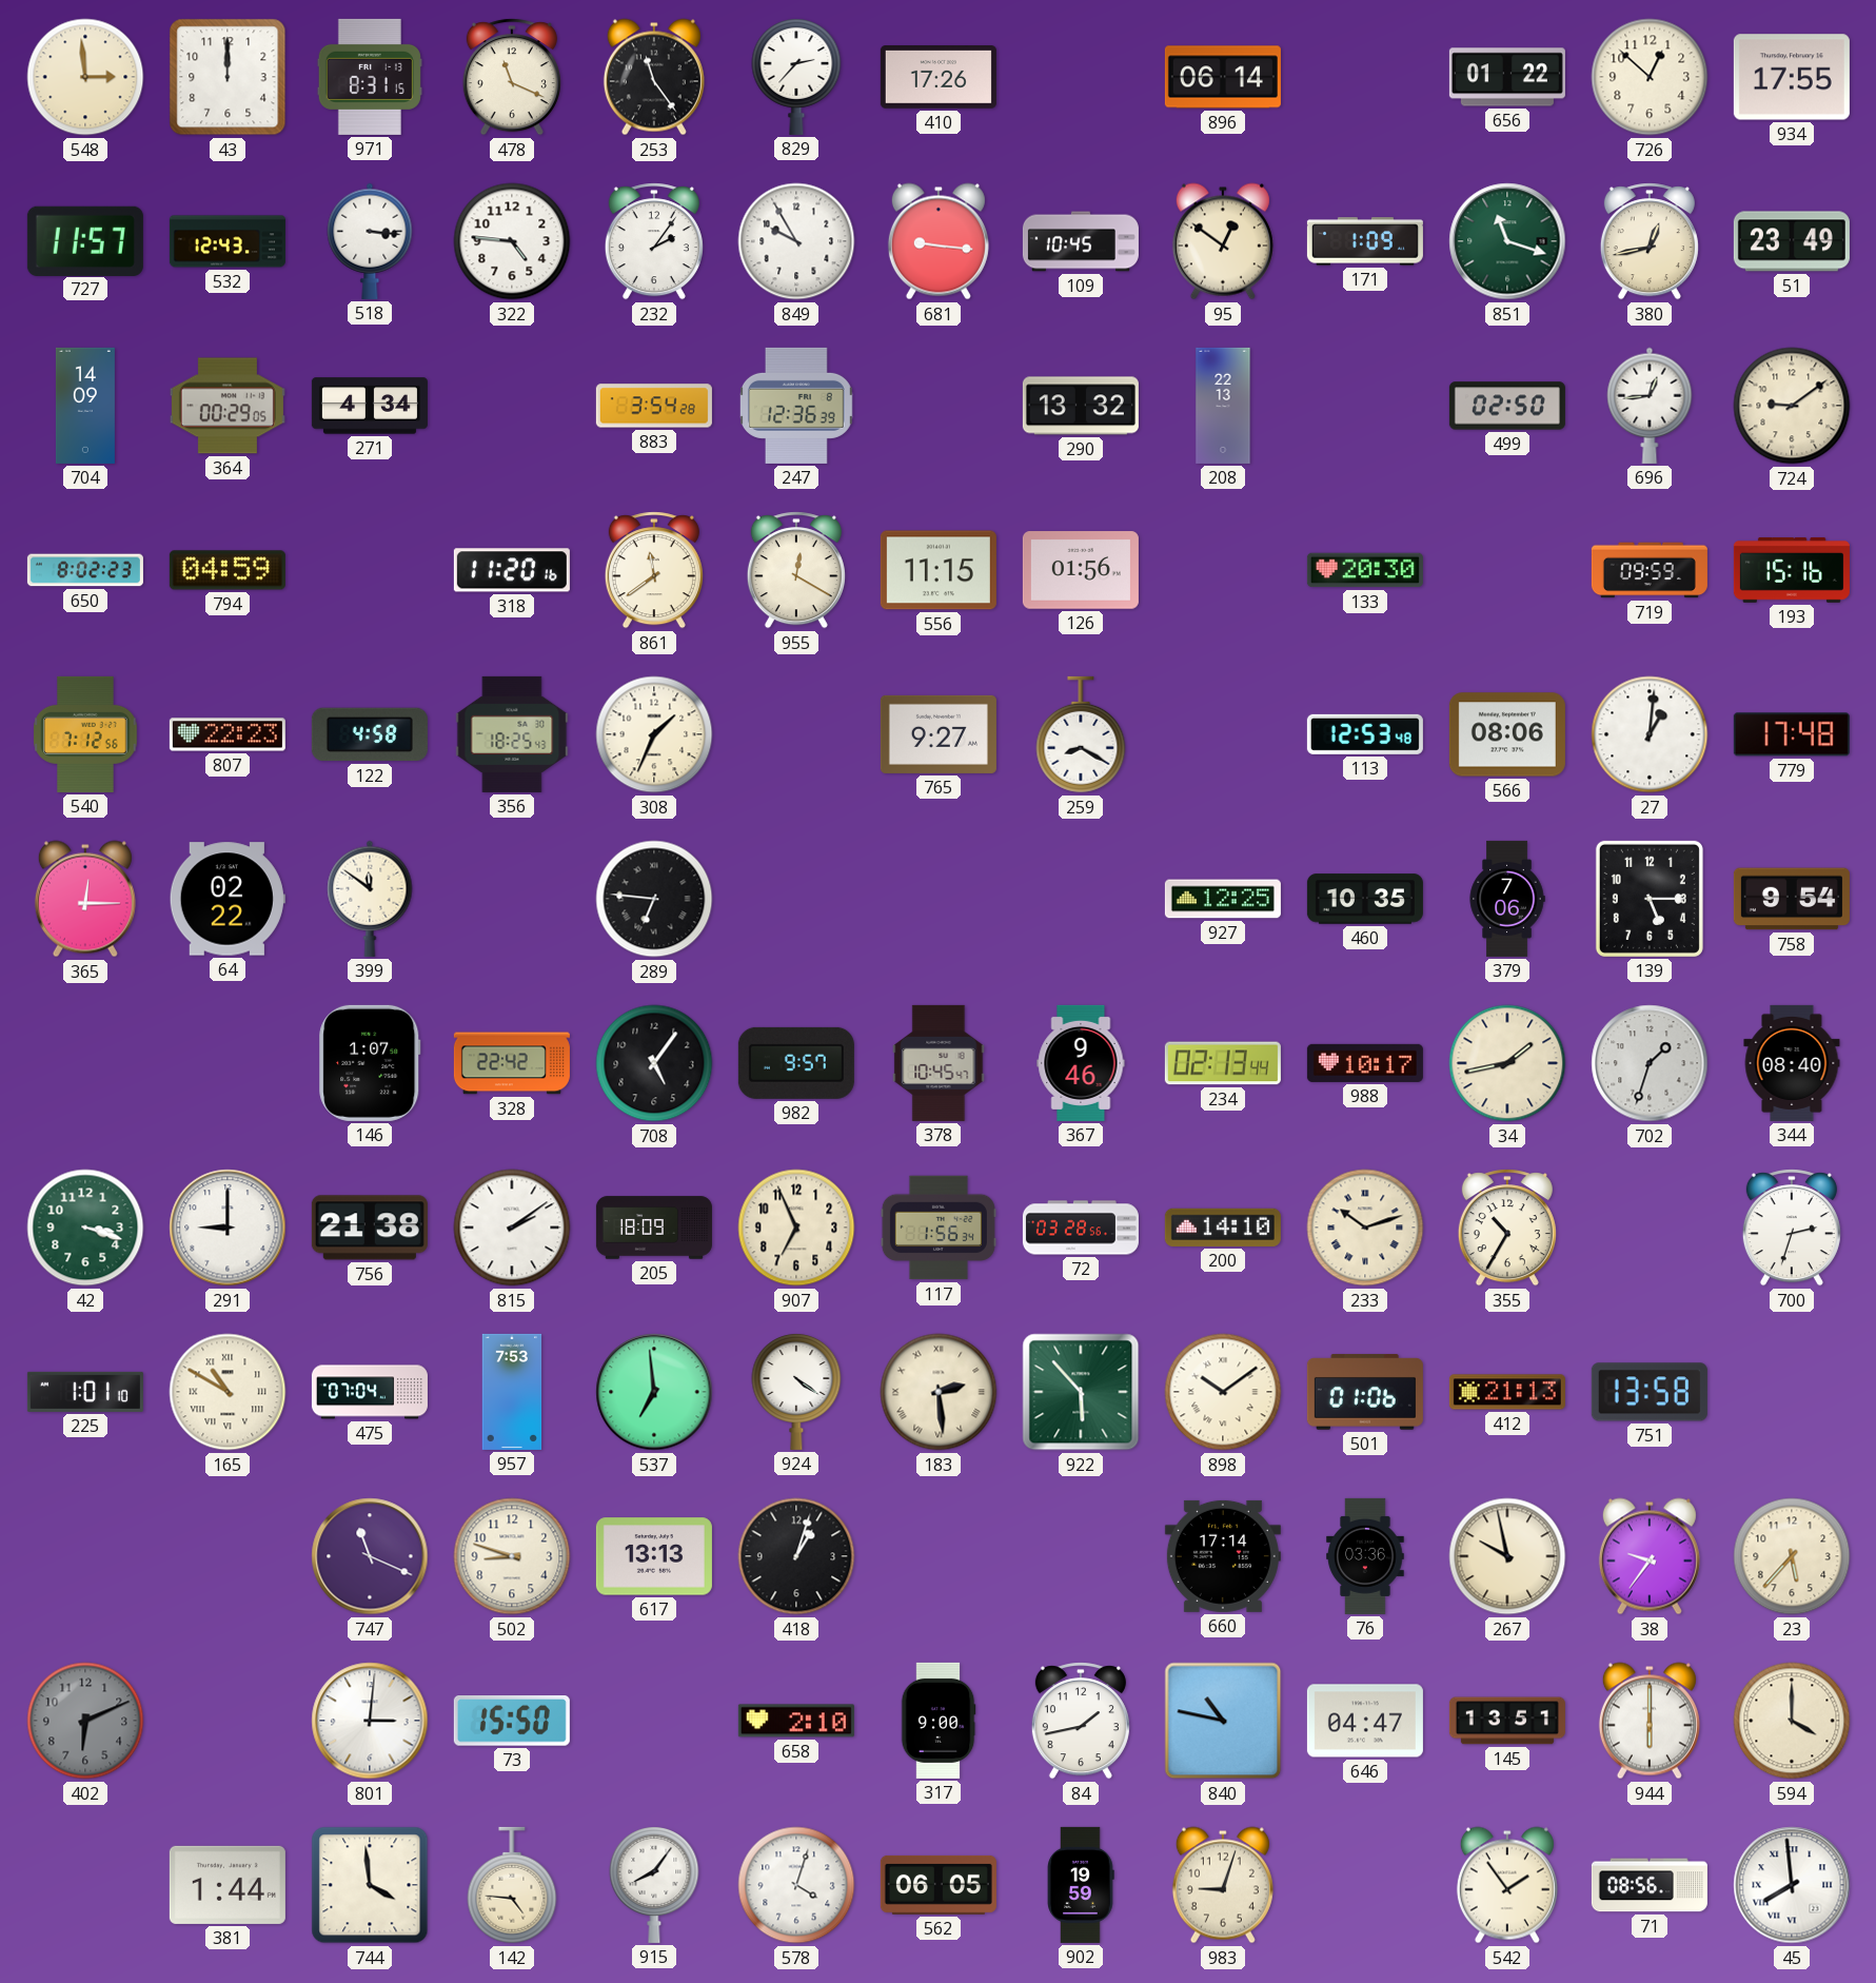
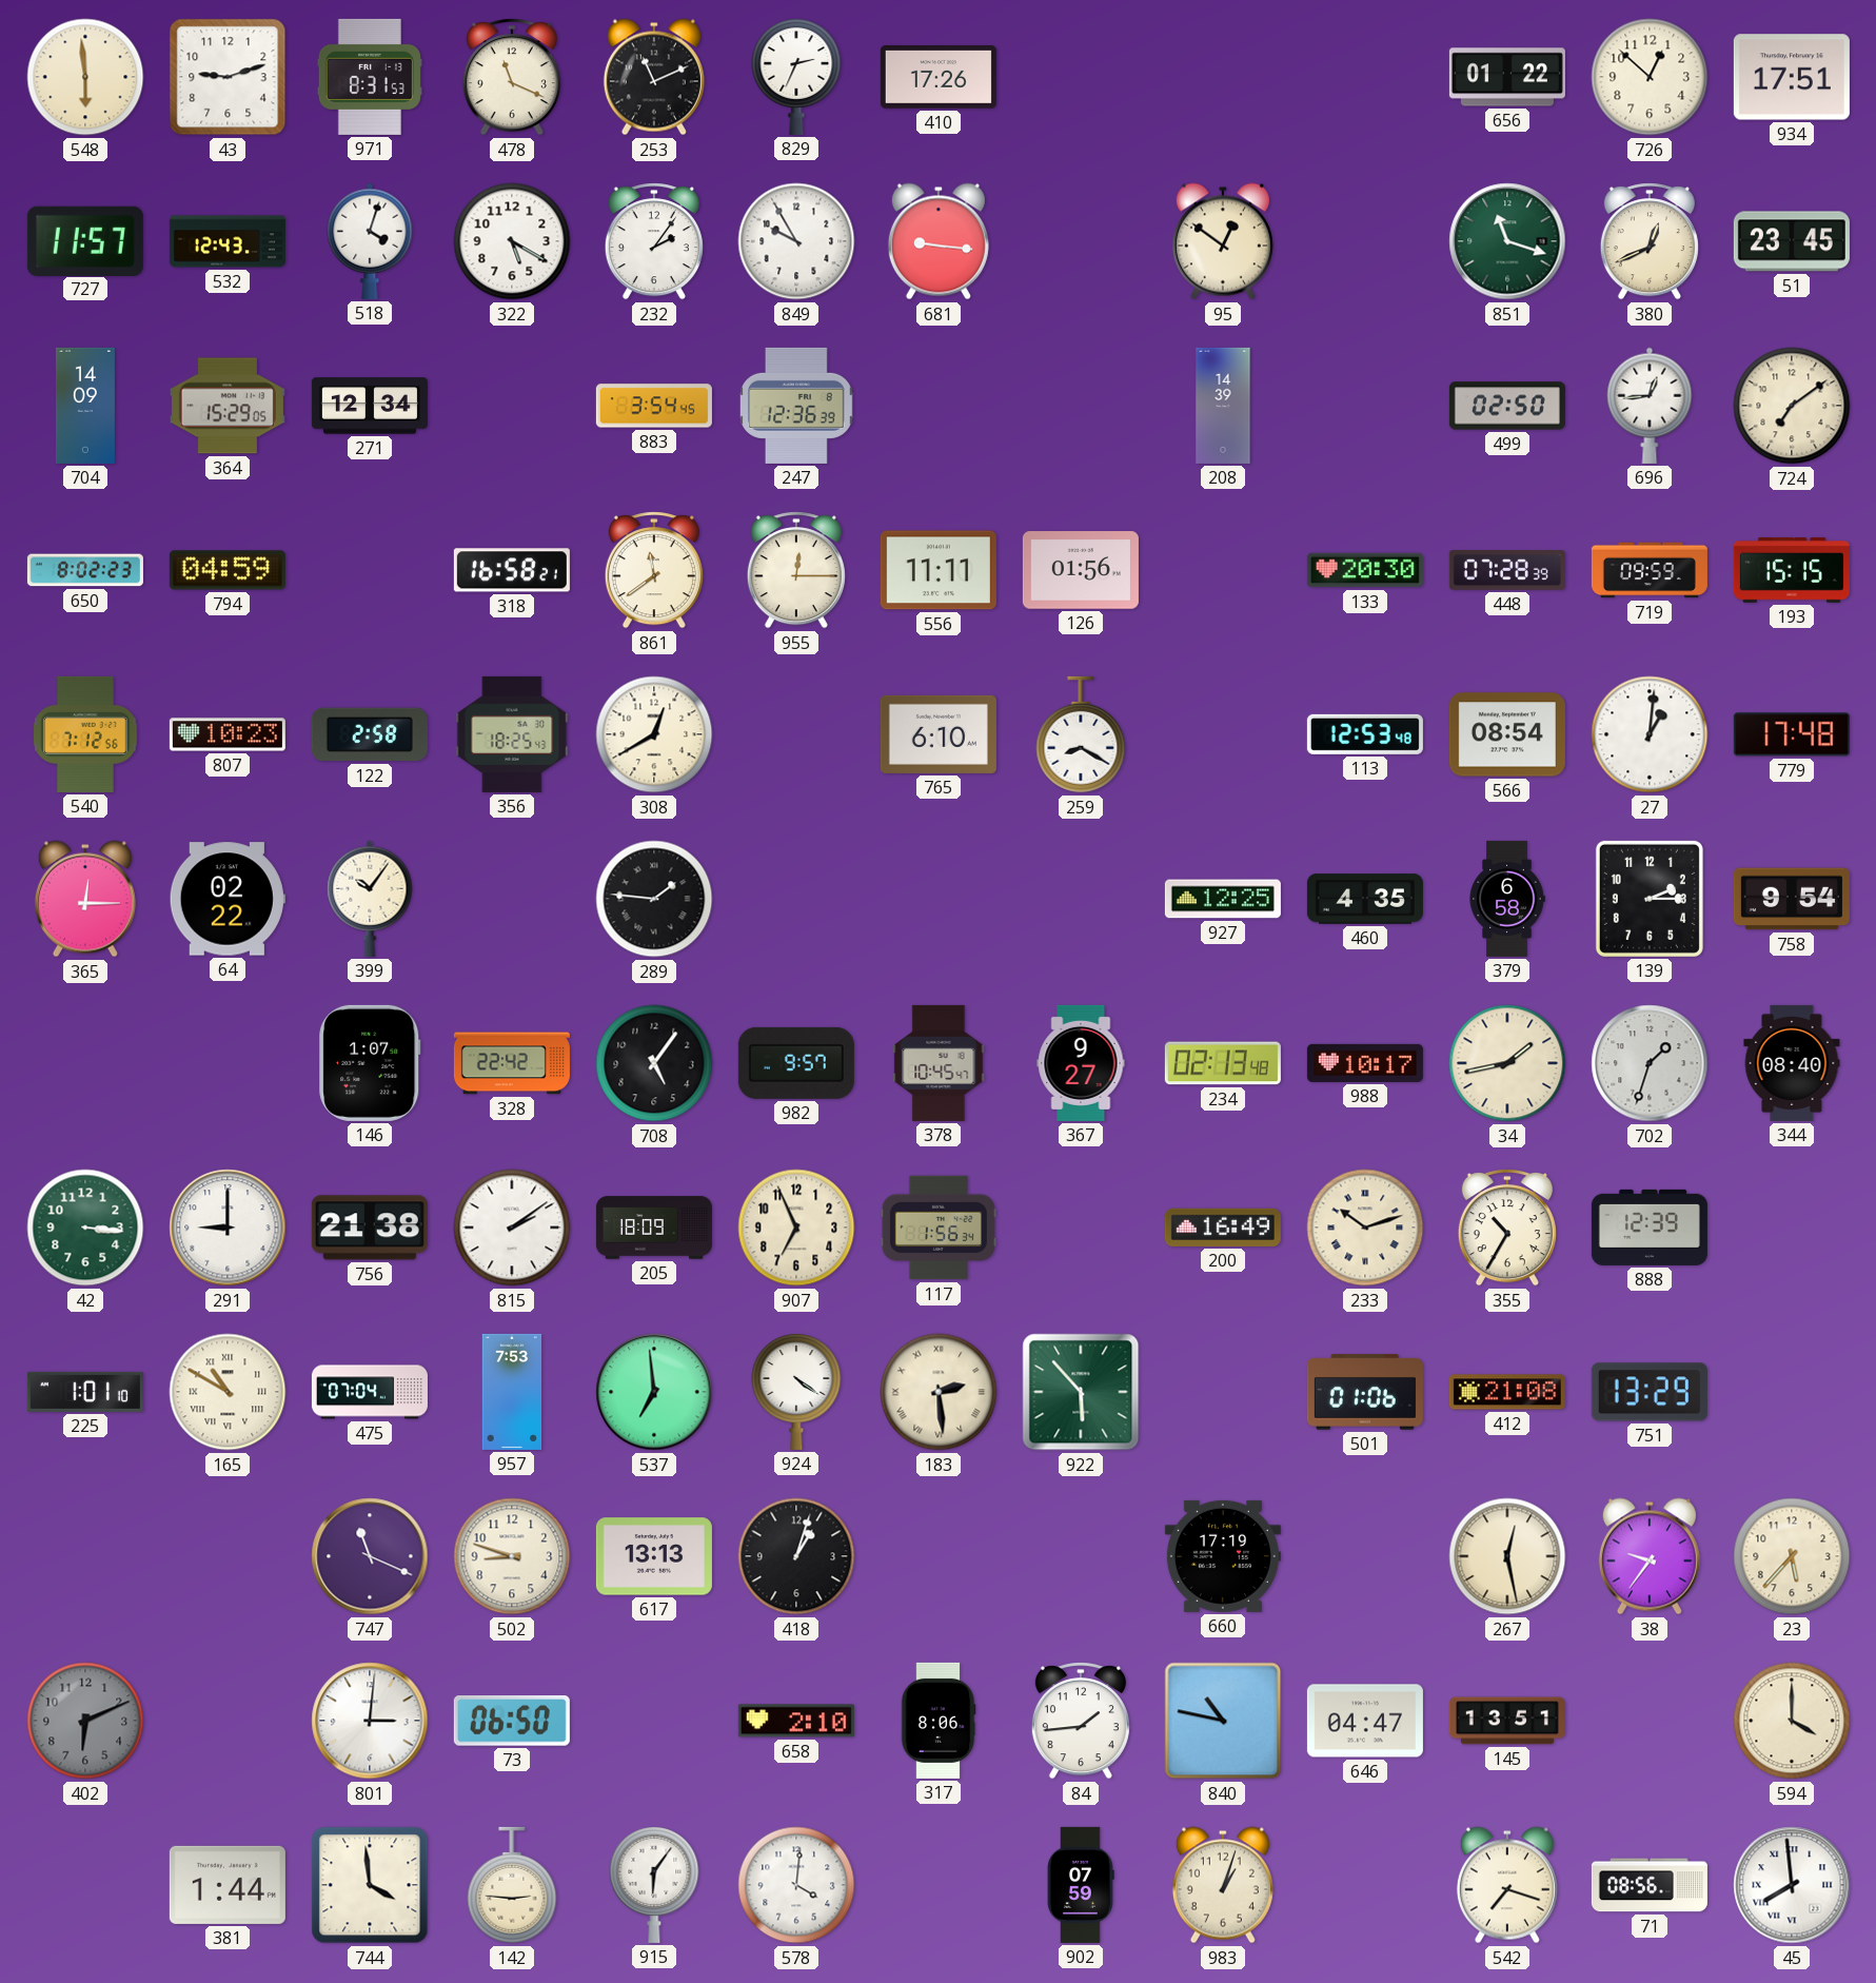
548: 2:59 -> 5:59
43: 12:00 -> 9:12
971: 8:31:15 -> 8:31:53
253: 11:24 -> 11:11
829: 2:37 -> 2:34
896: 06:14 -> none
934: 17:55 -> 17:51
518: 3:16 -> 4:03
322: 4:46 -> 5:20
109: 10:45 -> none
171: 1:09 -> none
380: 12:43 -> 12:41
51: 23:49 -> 23:45
364: 00:29 -> 15:29
271: 4:34 -> 12:34
883: 3:54:28 -> 3:54:45
290: 13:32 -> none
208: 22:13 -> 14:39
724: 9:09 -> 7:09
318: 11:20 -> 16:58
955: 12:20 -> 12:15
556: 11:15 -> 11:11
448: none -> 07:28
193: 15:16 -> 15:15
807: 22:23 -> 10:23
122: 4:58 -> 2:58
308: 1:34 -> 12:40
765: 9:27 -> 6:10
566: 08:06 -> 08:54
399: 11:51 -> 10:06
289: 6:46 -> 1:46
460: 10:35 -> 4:35
379: 7:06 -> 6:58
139: 5:15 -> 2:15
367: 9:46 -> 9:27
234: 02:13:44 -> 02:13:48
42: 3:18 -> 3:16
72: 03:28 -> none
200: 14:10 -> 16:49
888: none -> 12:39
700: 2:33 -> none
898: 10:09 -> none
412: 21:13 -> 21:08
751: 13:58 -> 13:29
660: 17:14 -> 17:19
76: 03:36 -> none
267: 9:58 -> 12:28
73: 15:50 -> 06:50
317: 9:00 -> 8:06
84: 1:43 -> 1:44
944: 6:00 -> none
142: 4:46 -> 2:46
915: 8:06 -> 6:06
578: 4:03 -> 4:01
562: 06:05 -> none
902: 19:59 -> 07:59
983: 9:03 -> 1:03
542: 1:54 -> 7:18
